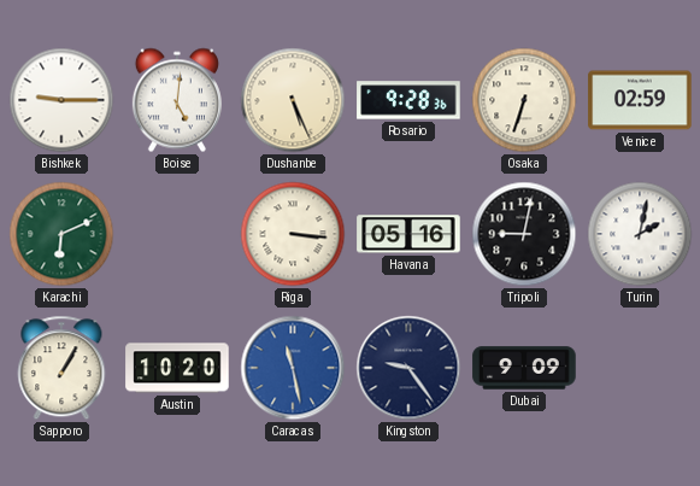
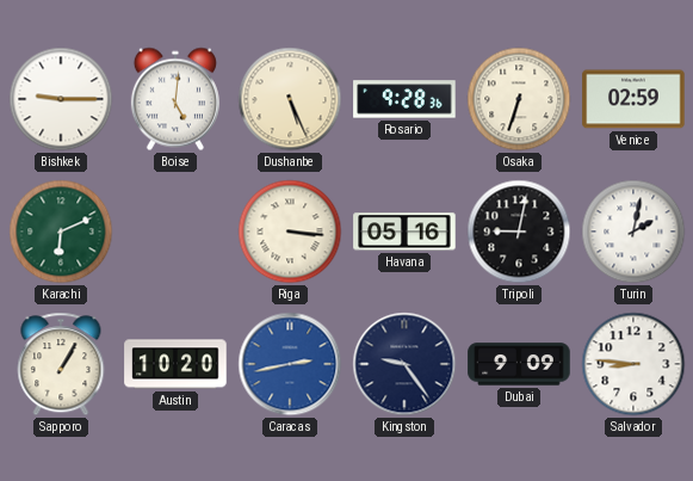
Caracas: 11:28 -> 2:43
Salvador: none -> 8:46
